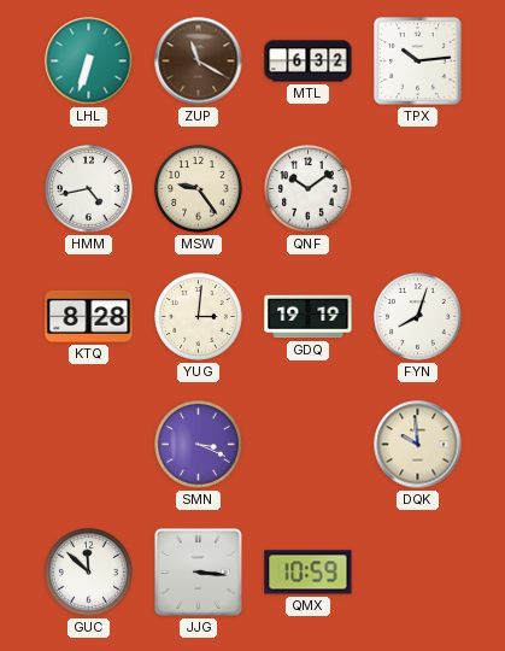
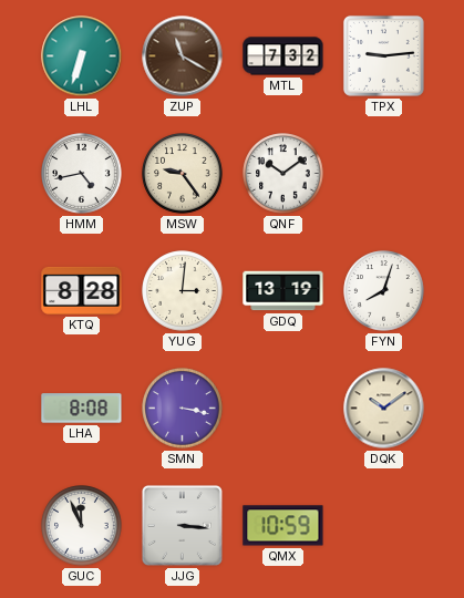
MTL: 6:32 -> 7:32
TPX: 10:14 -> 9:14
GDQ: 19:19 -> 13:19
LHA: none -> 8:08
SMN: 3:19 -> 3:17
DQK: 9:59 -> 10:09
GUC: 11:52 -> 11:56
